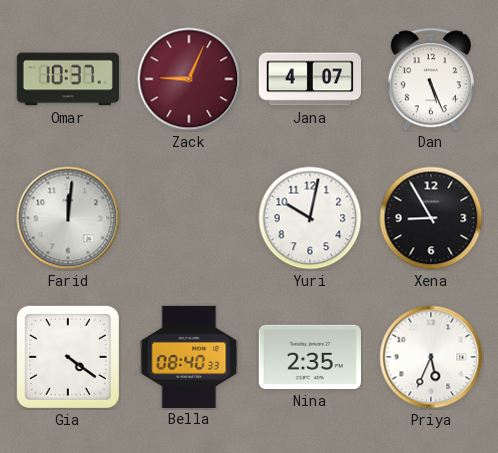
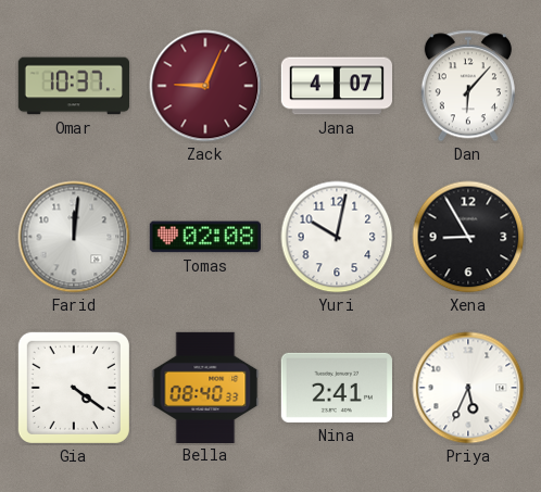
Dan: 5:26 -> 6:07
Tomas: none -> 02:08
Nina: 2:35 -> 2:41
